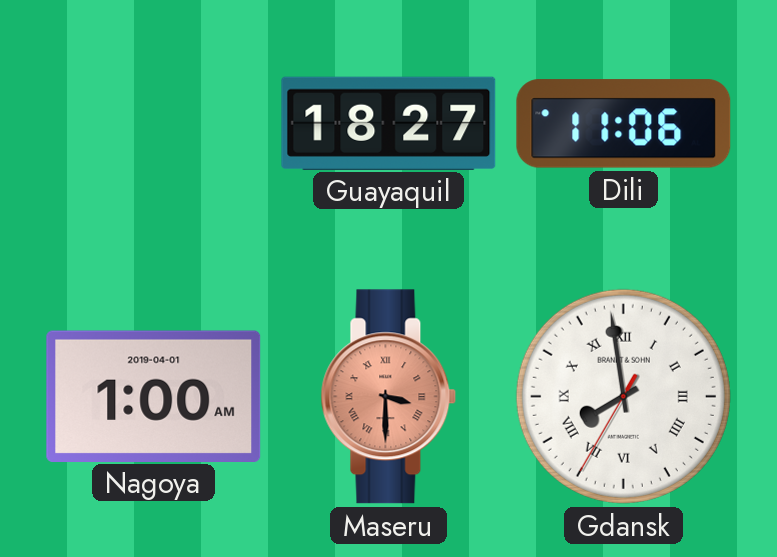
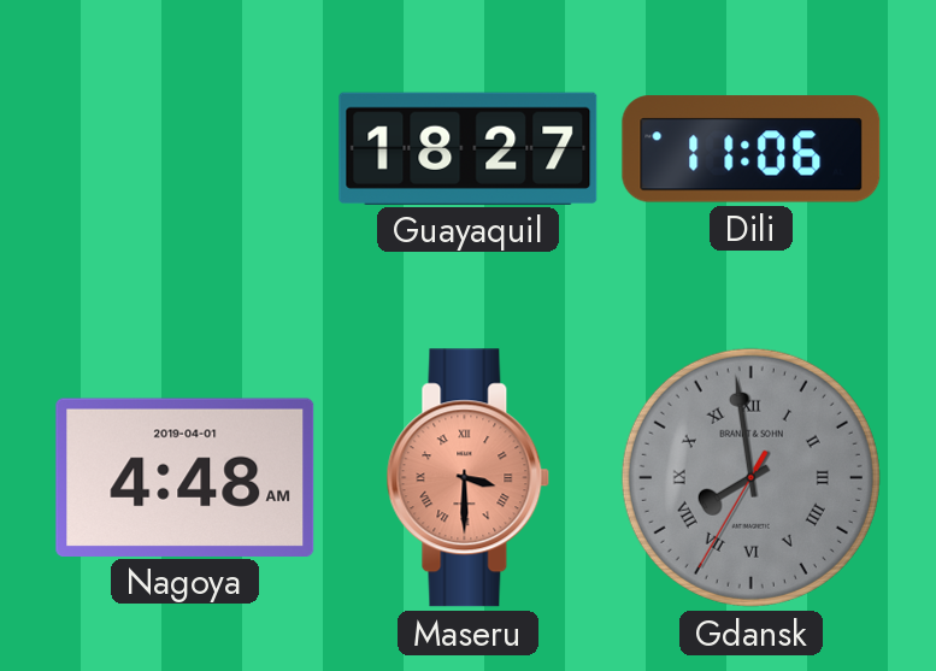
Nagoya: 1:00 -> 4:48
Gdansk dial: white -> grey
